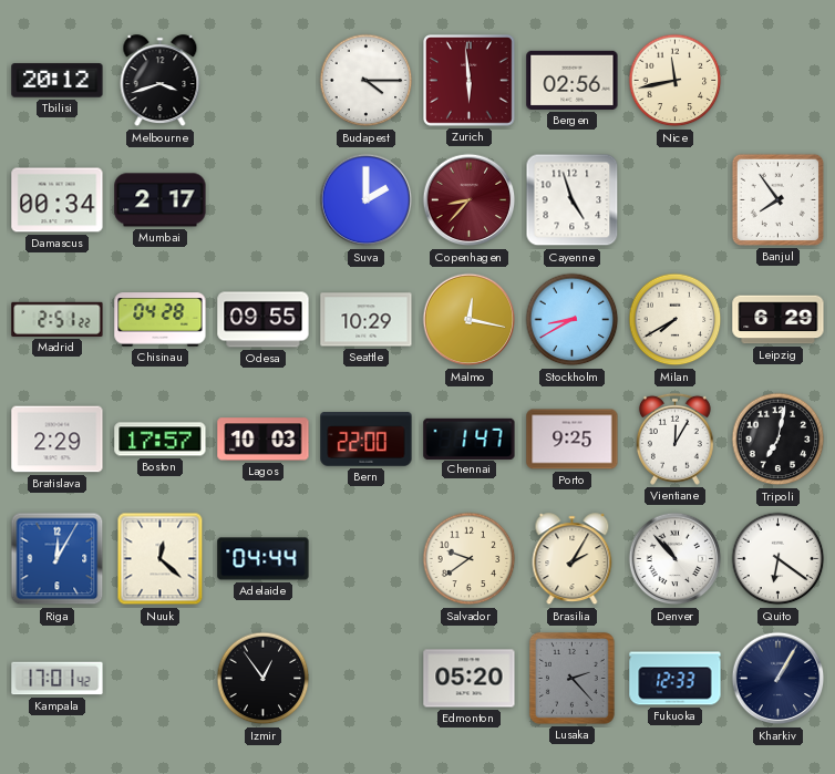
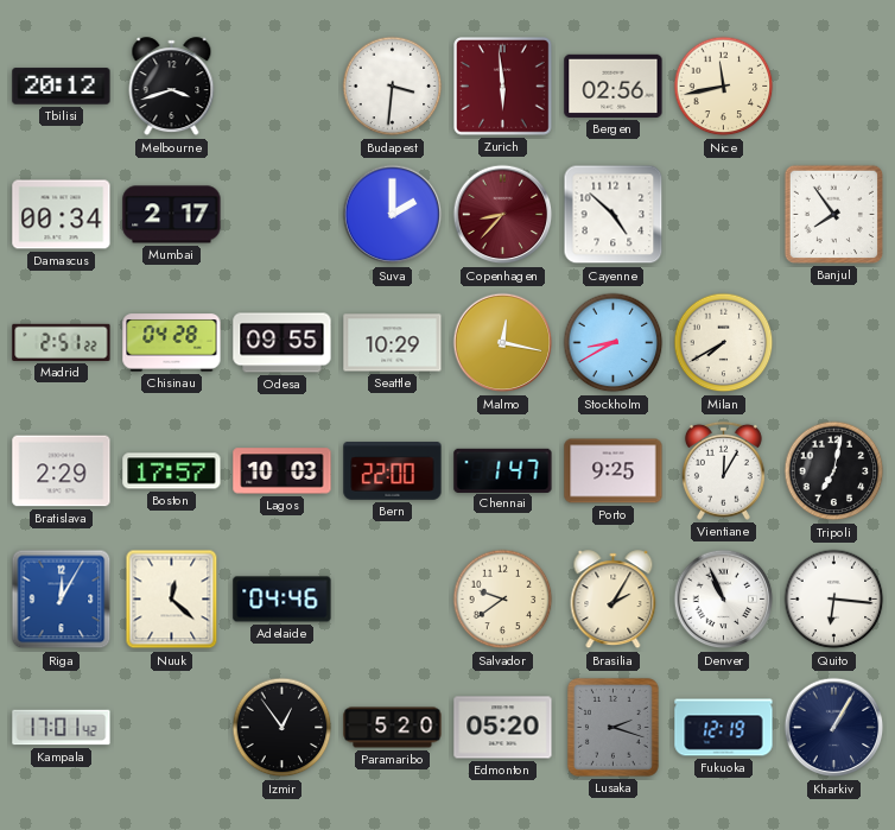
Budapest: 4:15 -> 3:31
Cayenne: 4:57 -> 4:52
Leipzig: 6:29 -> none
Adelaide: 04:44 -> 04:46
Denver: 10:53 -> 10:56
Quito: 6:21 -> 6:16
Paramaribo: none -> 5:20
Lusaka: 2:23 -> 2:18
Fukuoka: 12:33 -> 12:19
